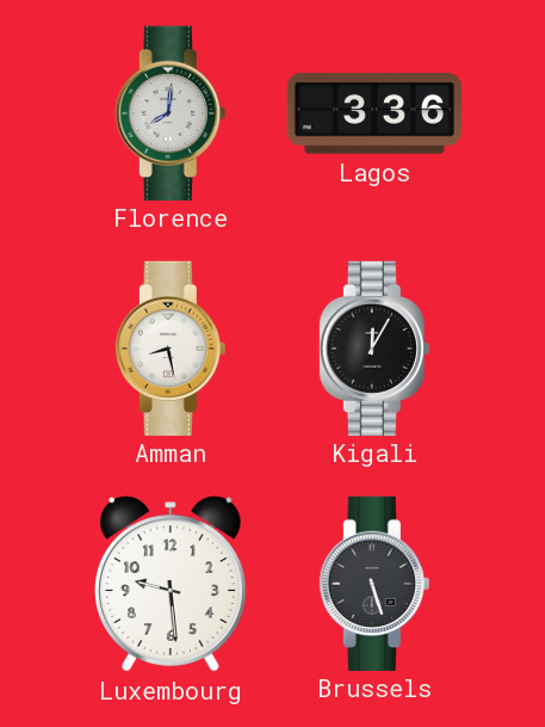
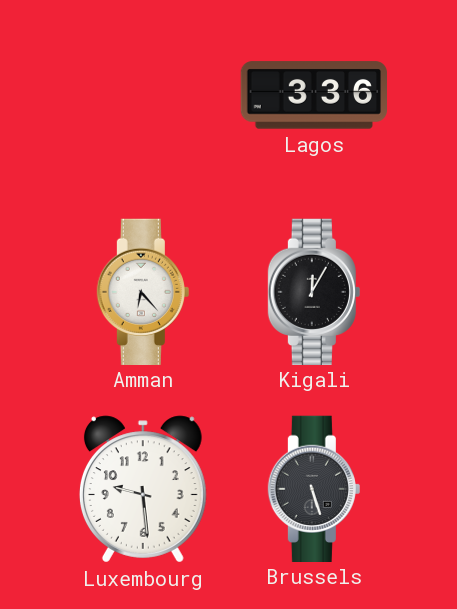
Florence: 8:01 -> none
Amman: 8:28 -> 6:23
